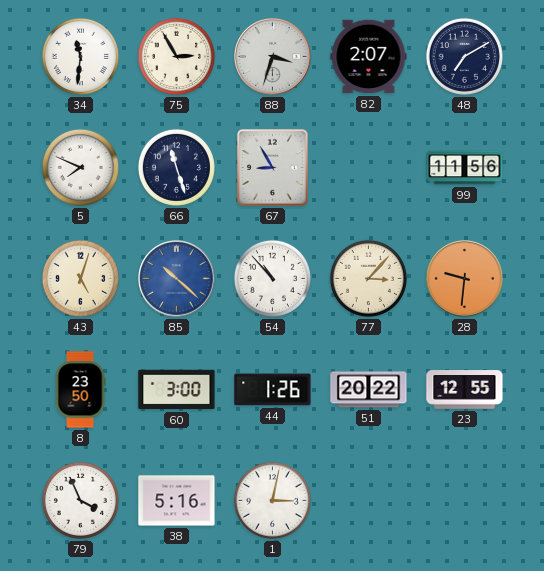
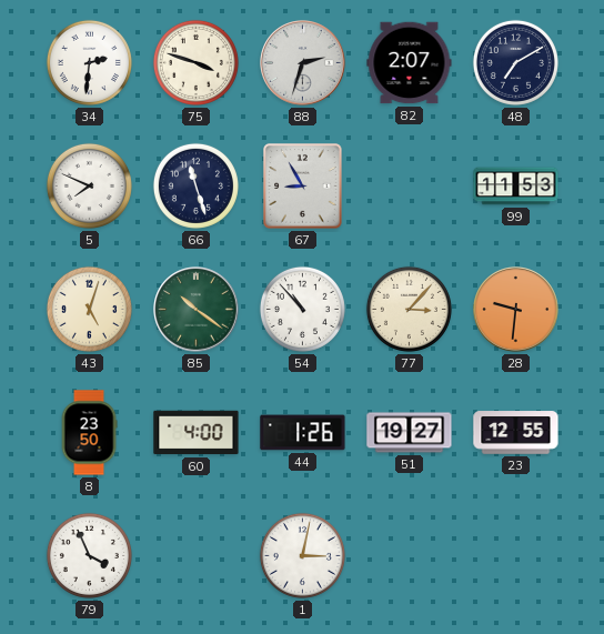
34: 11:31 -> 2:31
75: 2:55 -> 3:48
88: 3:33 -> 2:33
99: 11:56 -> 11:53
85: 10:22 -> 10:21
85 dial: blue -> green
60: 3:00 -> 4:00
51: 20:22 -> 19:27
38: 5:16 -> none
